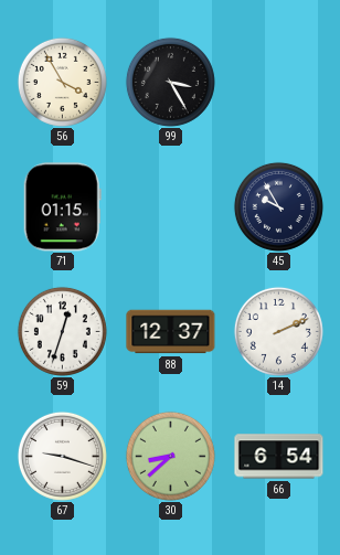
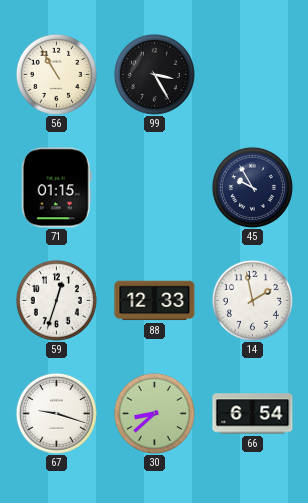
56: 3:55 -> 10:55
88: 12:37 -> 12:33
14: 2:11 -> 1:58
